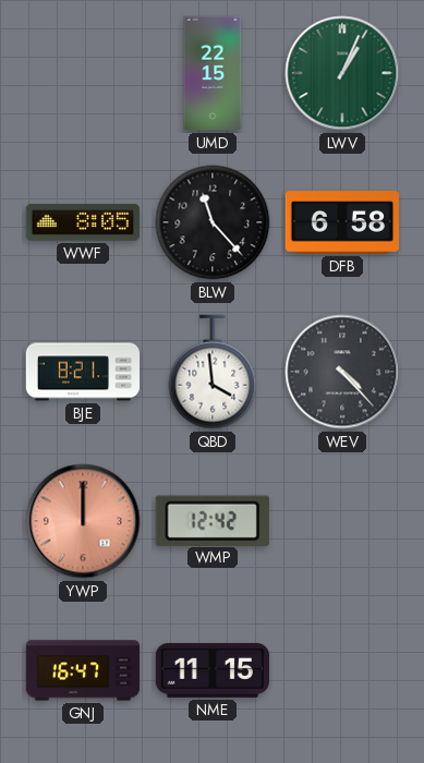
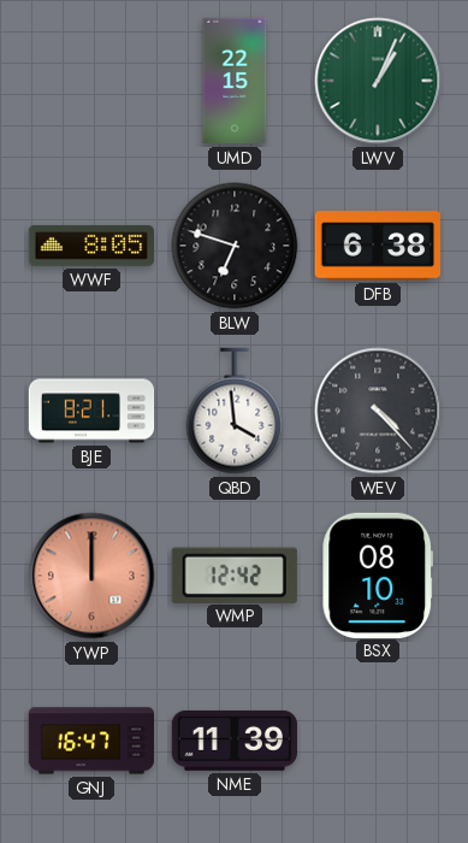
BLW: 11:23 -> 6:48
DFB: 6:58 -> 6:38
BSX: none -> 08:10
NME: 11:15 -> 11:39
